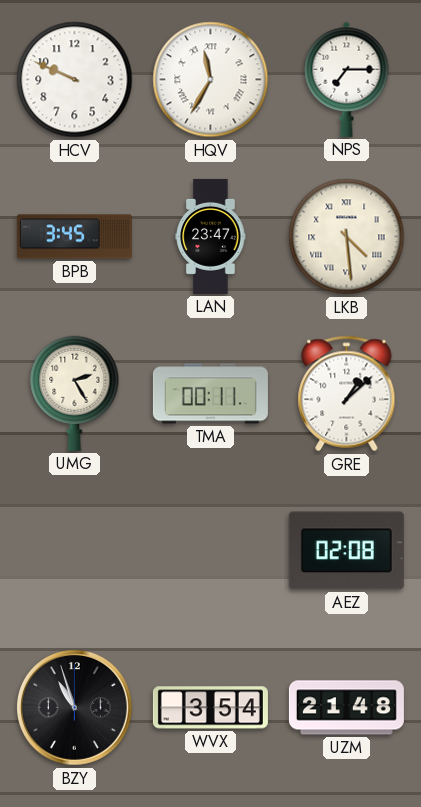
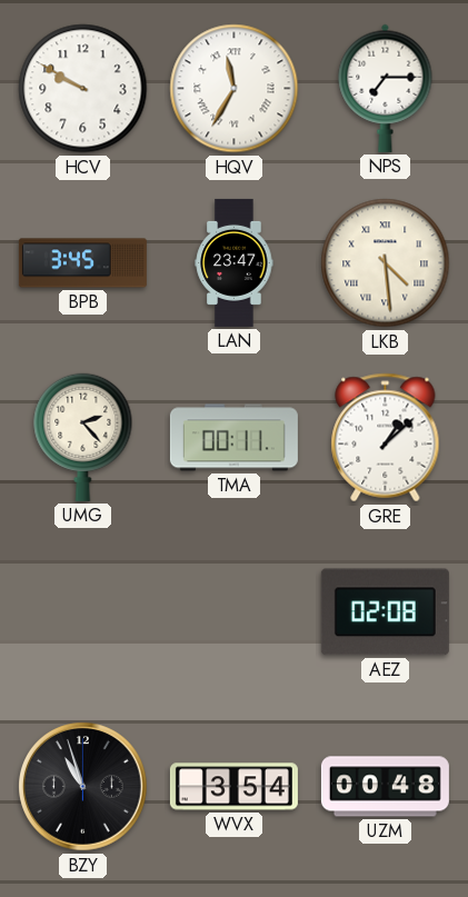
HCV: 9:49 -> 9:50
UMG: 2:25 -> 2:23
UZM: 21:48 -> 00:48
